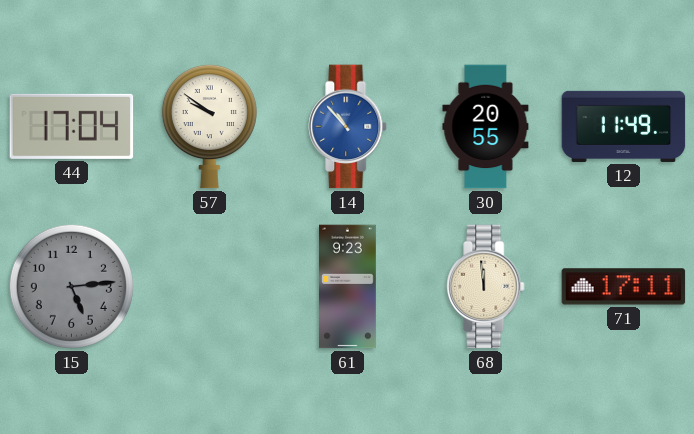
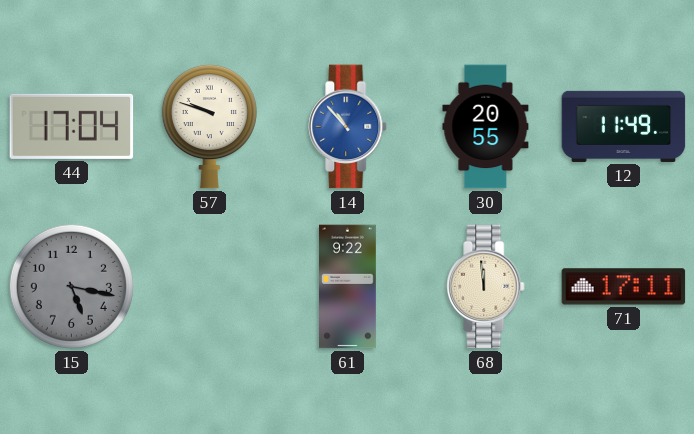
57: 9:51 -> 9:48
15: 5:14 -> 5:17
61: 9:23 -> 9:22
